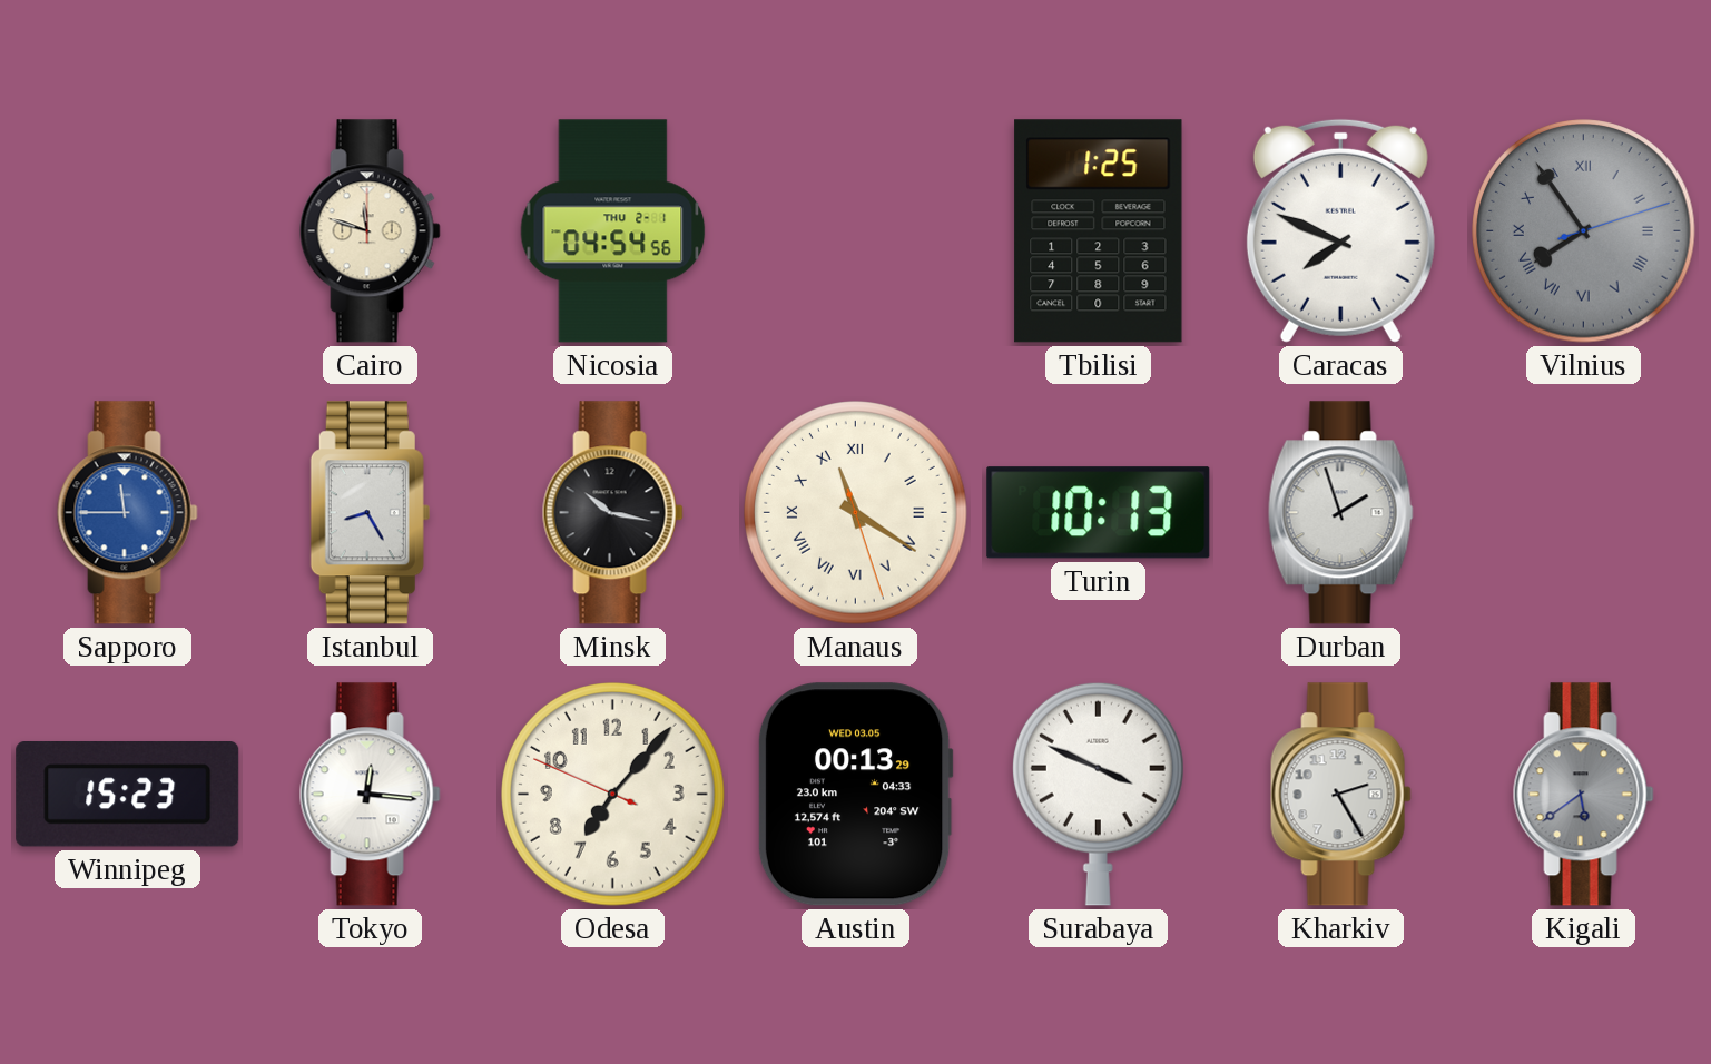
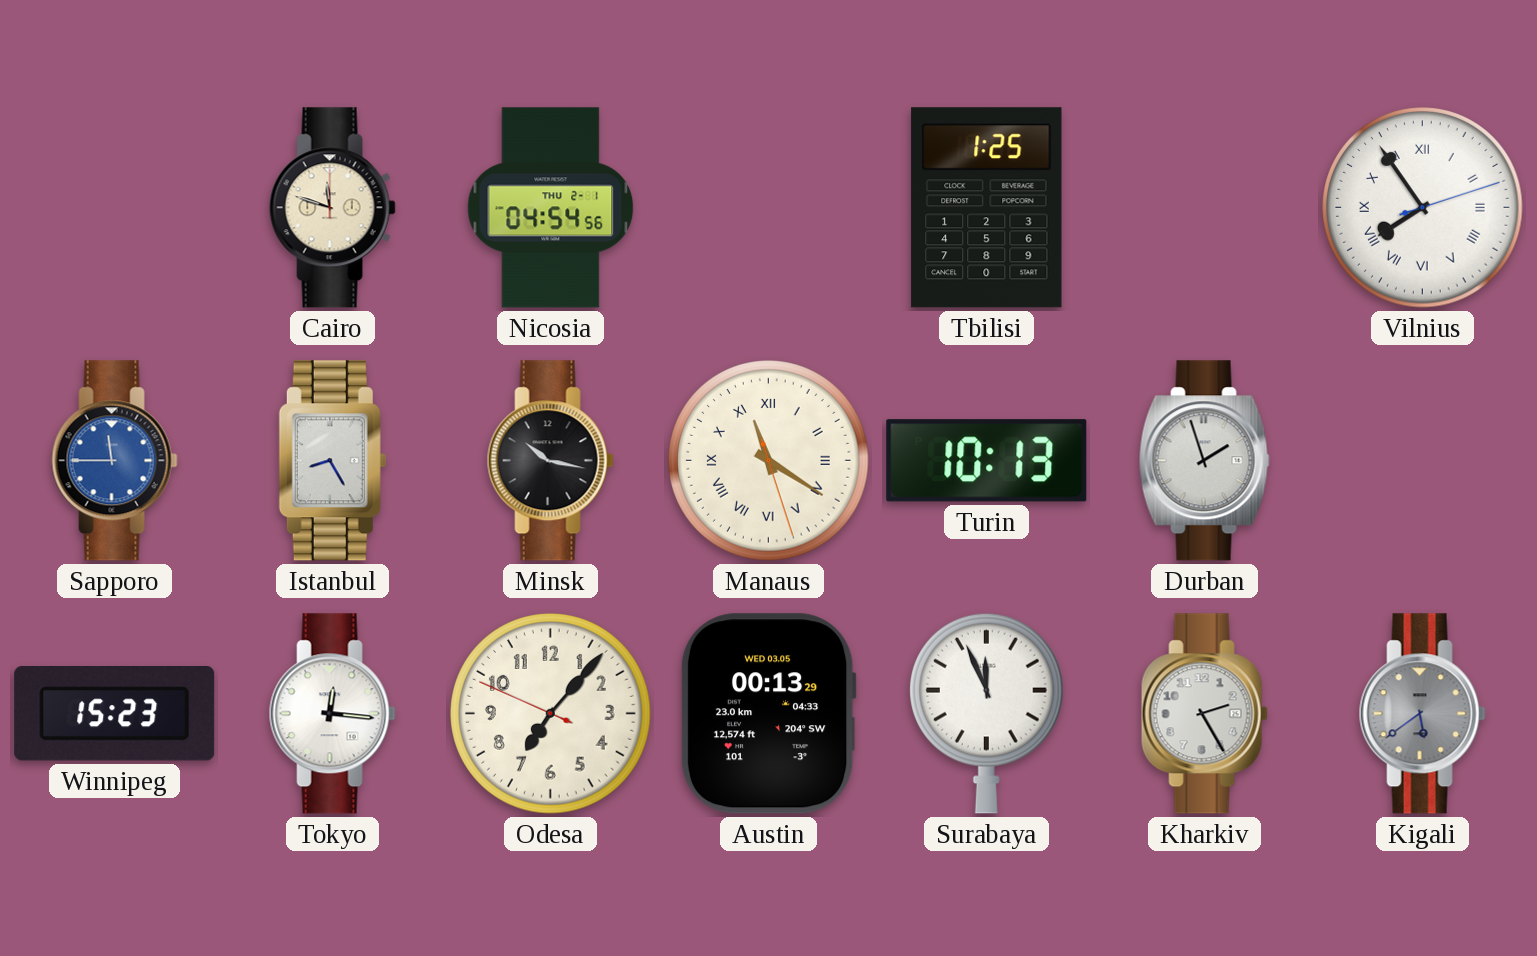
Caracas: 7:49 -> none
Vilnius dial: grey -> white
Surabaya: 3:49 -> 11:56
